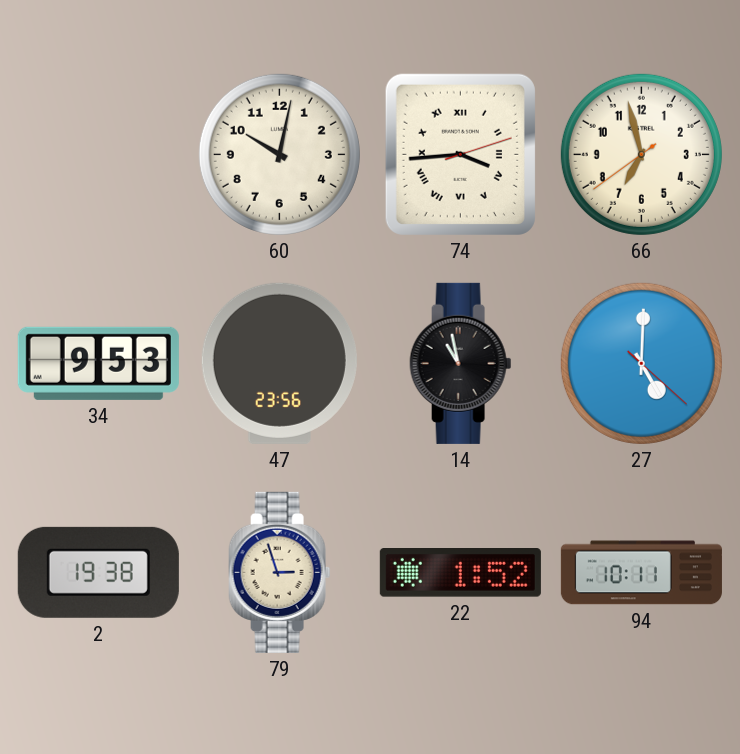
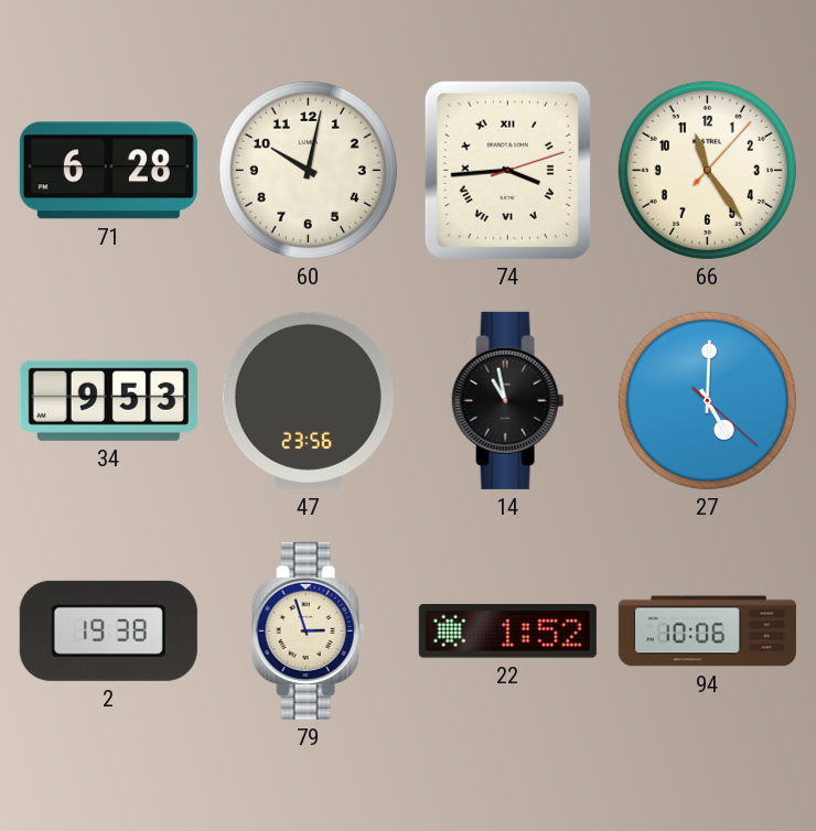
71: none -> 6:28
66: 6:57 -> 11:24
94: 10:11 -> 10:06
